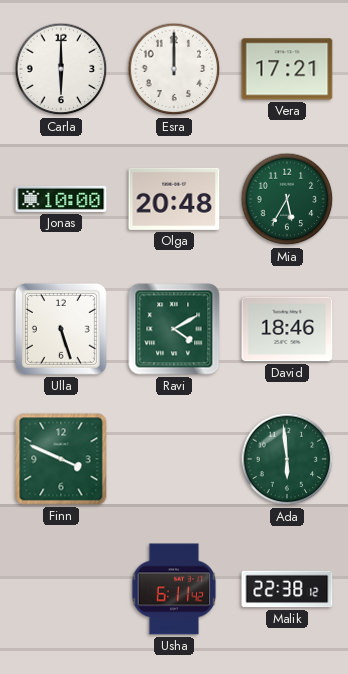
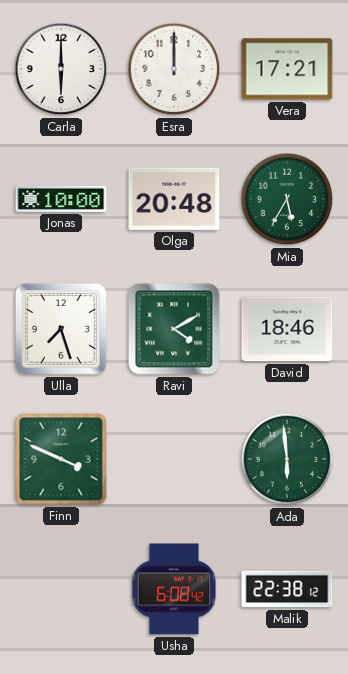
Ulla: 5:27 -> 7:27
Usha: 6:11 -> 6:08
